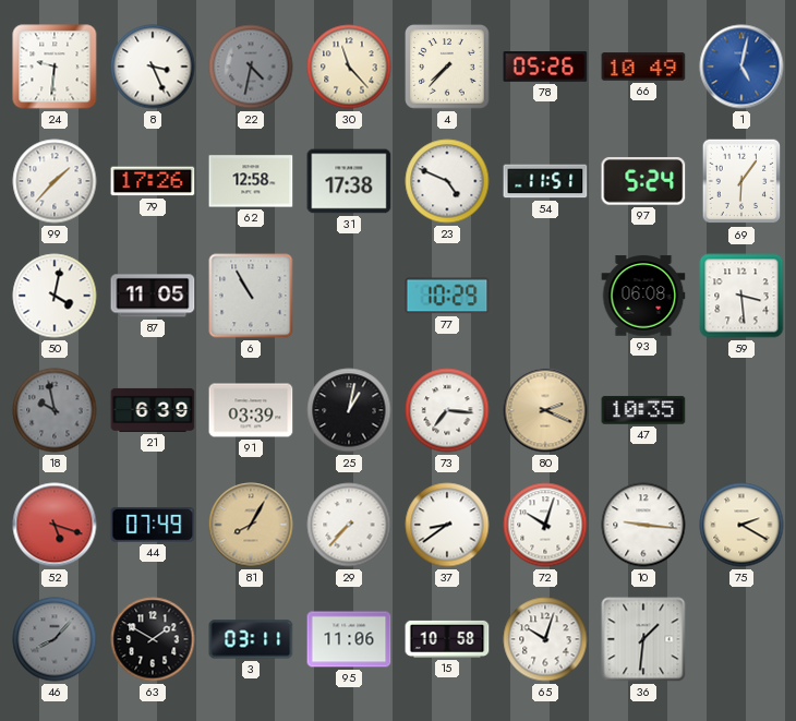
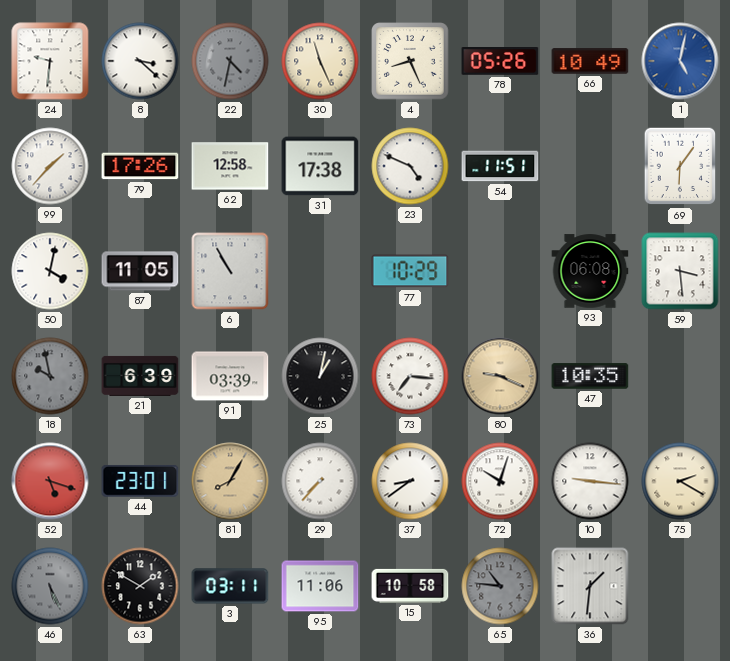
8: 3:26 -> 3:22
30: 11:23 -> 11:26
4: 7:37 -> 8:26
97: 5:24 -> none
80: 2:19 -> 9:19
44: 07:49 -> 23:01
46: 8:07 -> 5:26
65: 10:03 -> 10:46
65 dial: white -> grey
